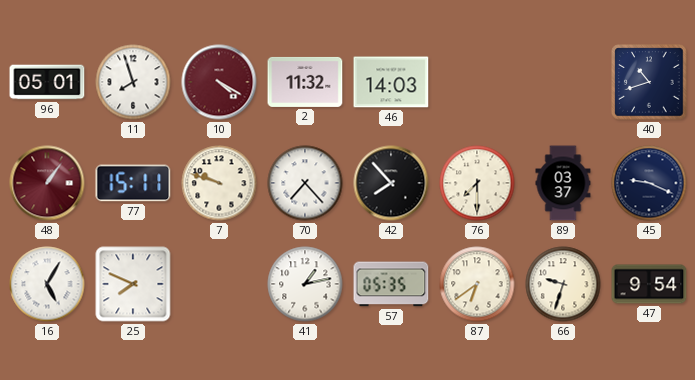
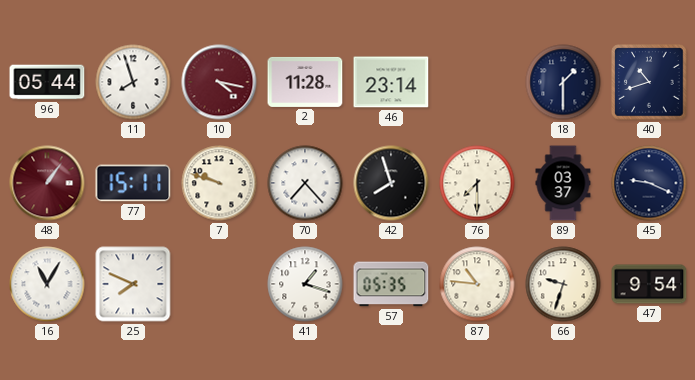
96: 05:01 -> 05:44
10: 4:20 -> 4:17
2: 11:32 -> 11:28
46: 14:03 -> 23:14
18: none -> 1:30
42: 7:53 -> 7:57
16: 5:05 -> 11:05
41: 1:13 -> 1:18
87: 6:39 -> 10:46
